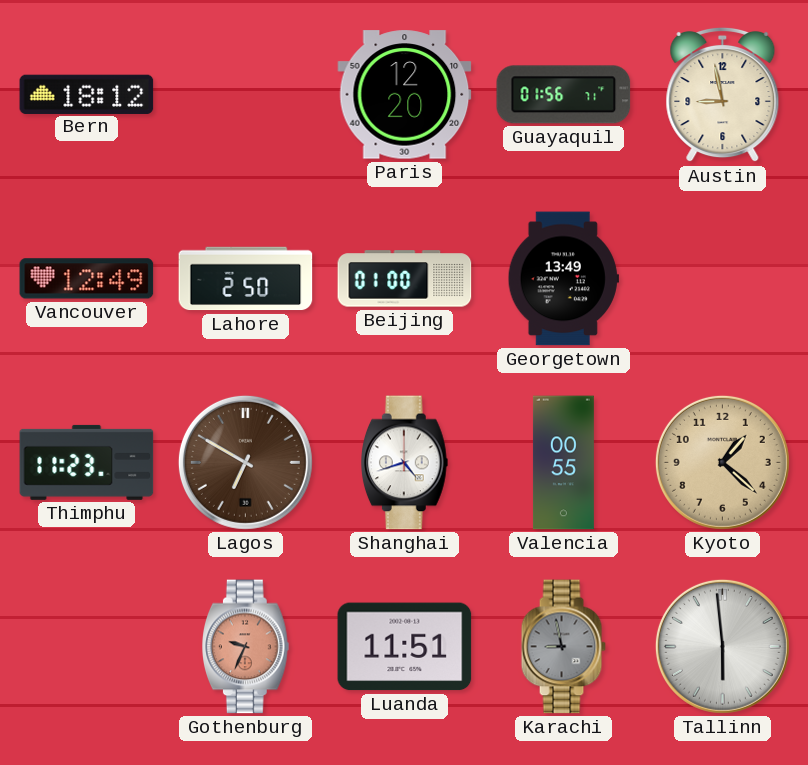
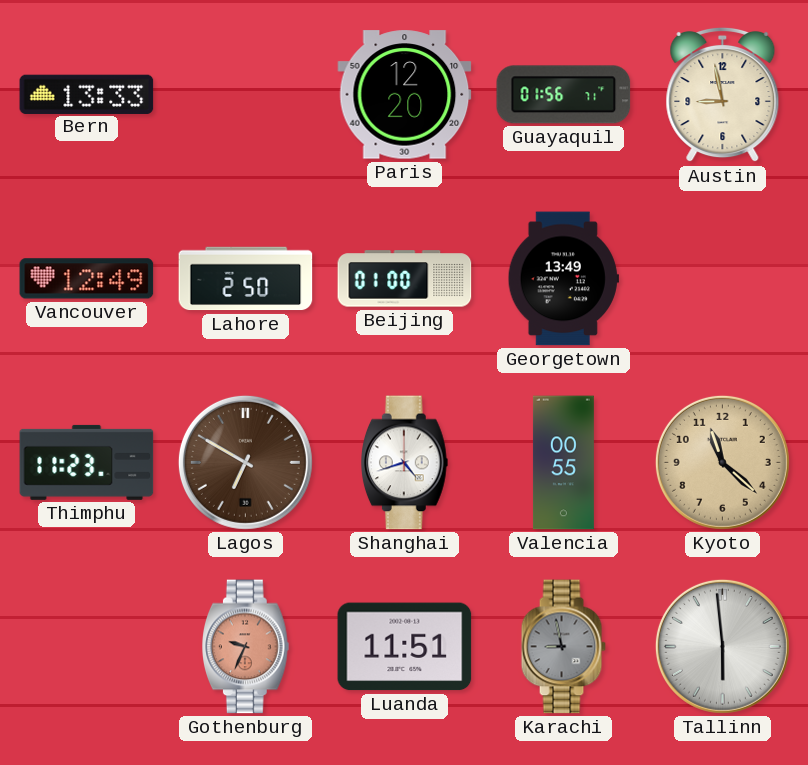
Bern: 18:12 -> 13:33
Kyoto: 1:22 -> 11:22
